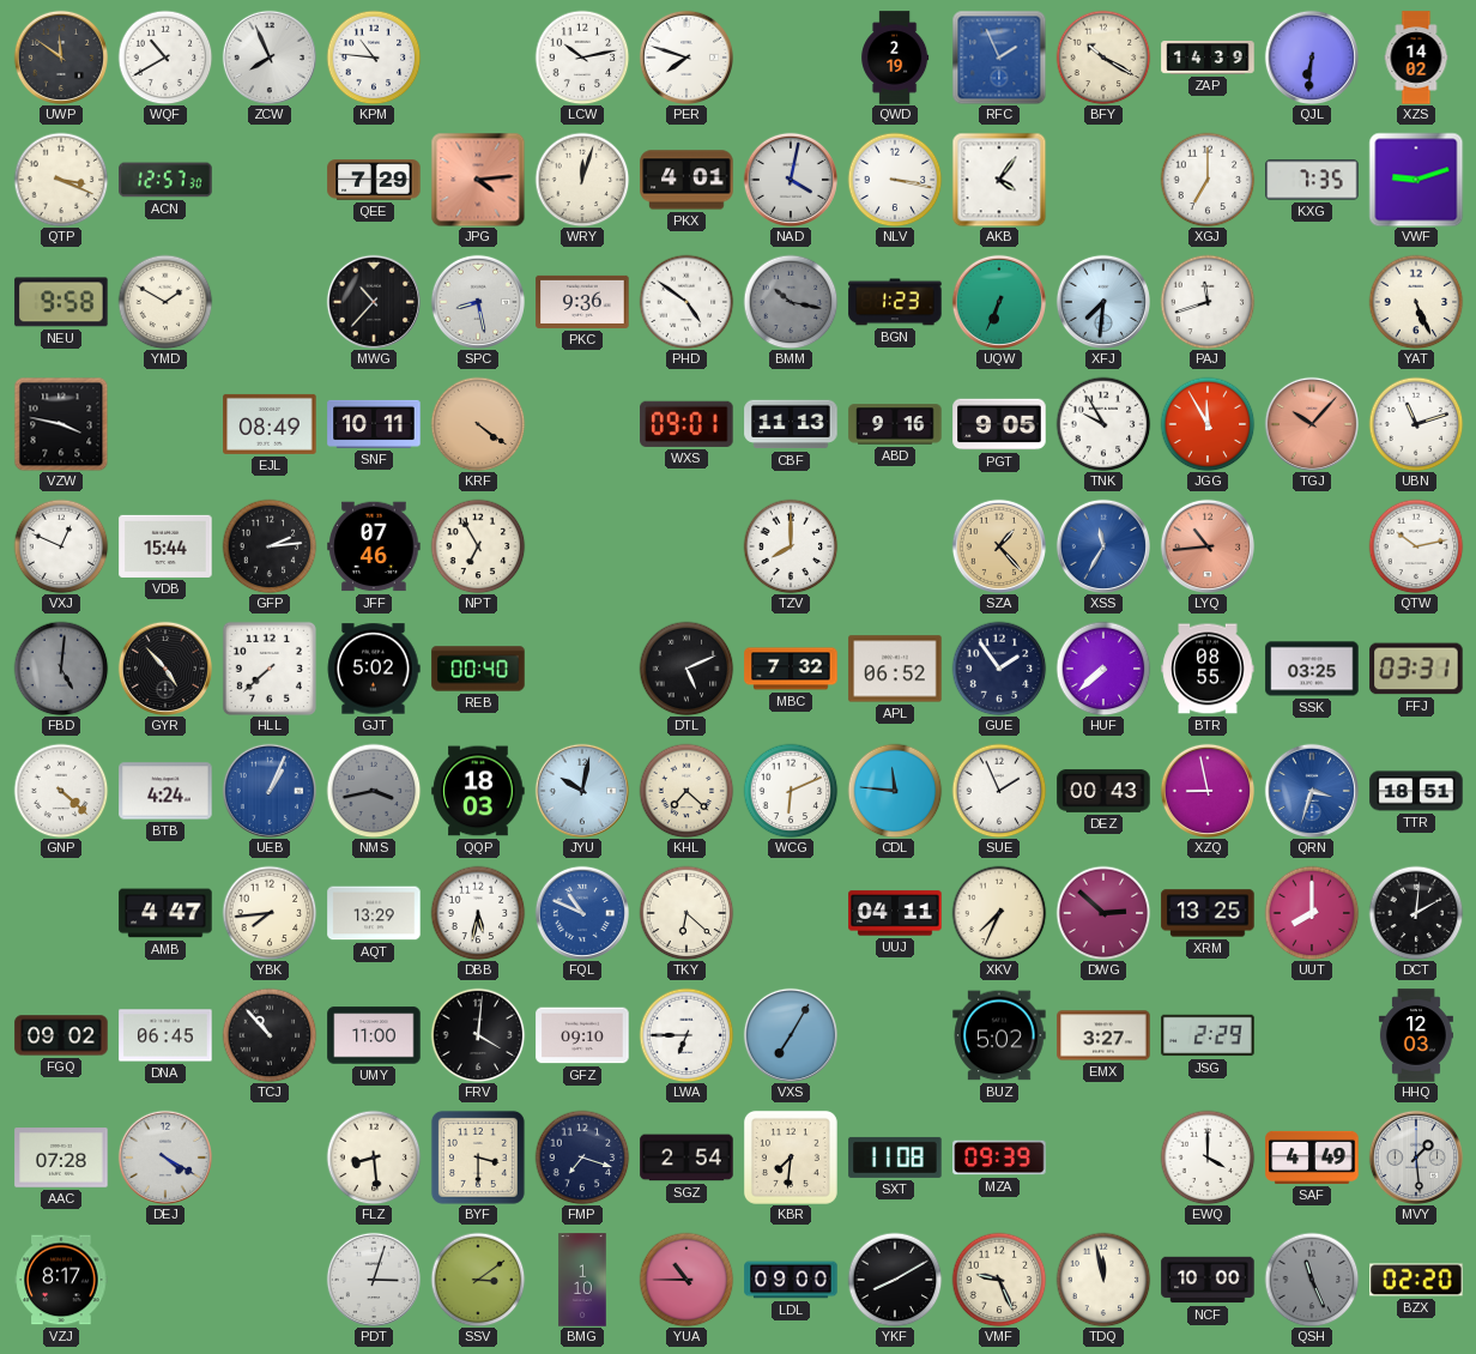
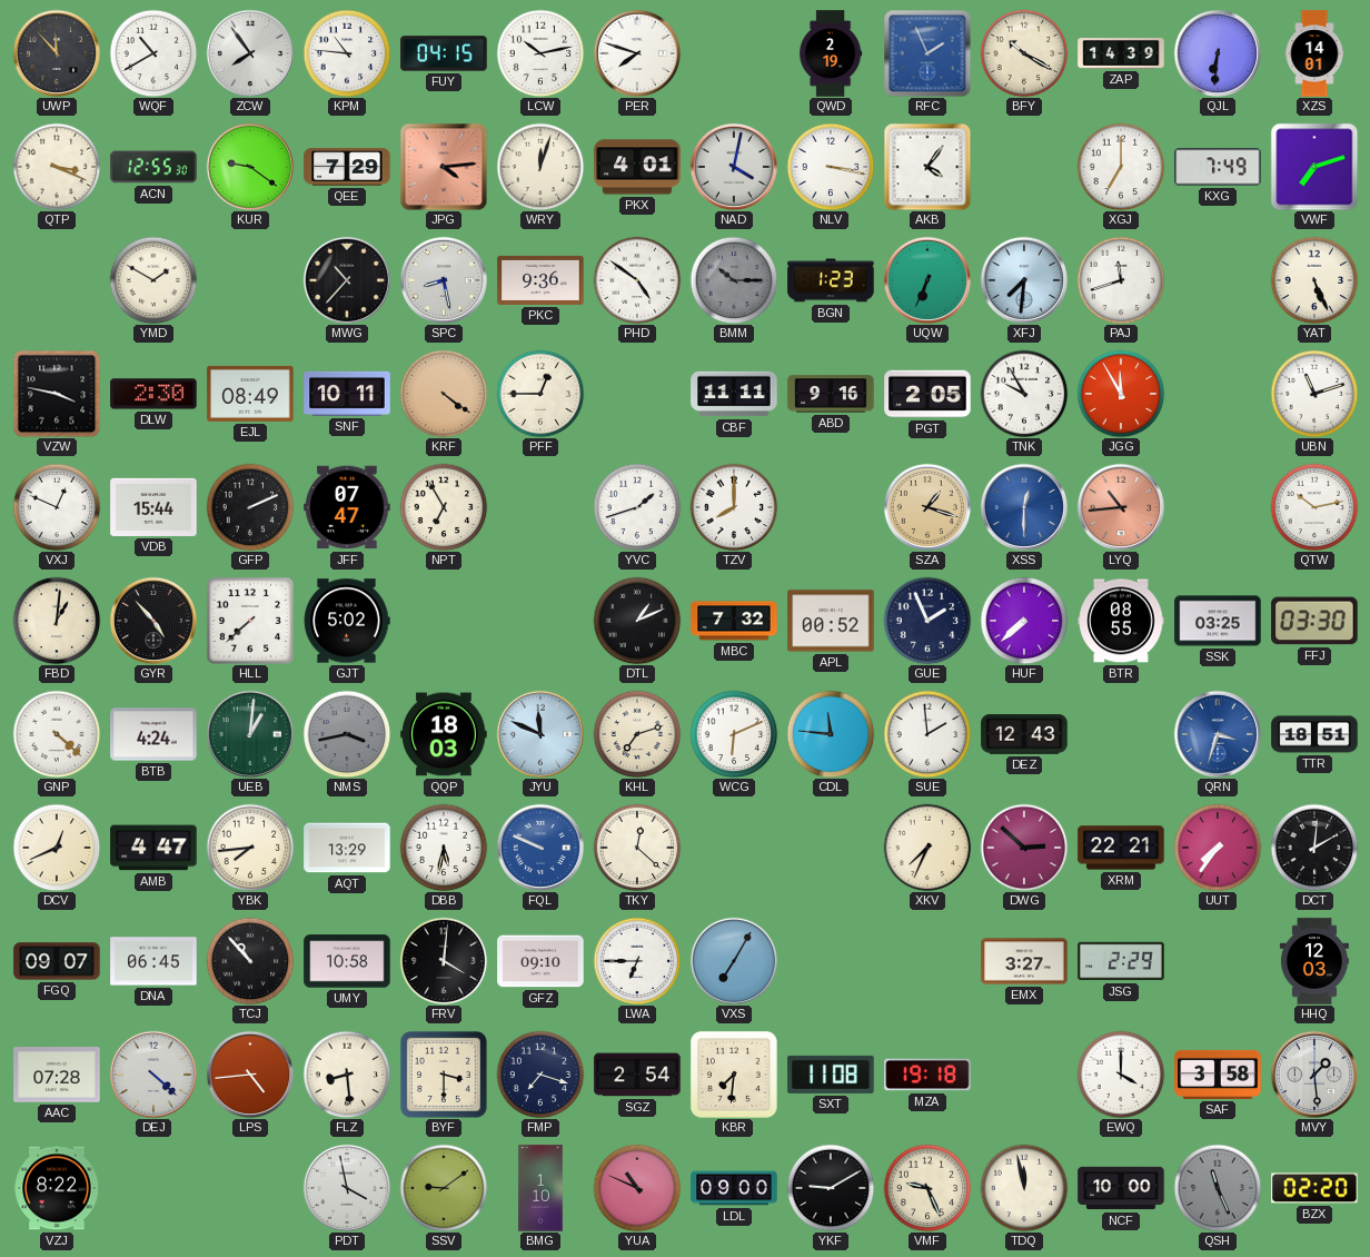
UWP: 11:51 -> 11:53
ZCW: 7:56 -> 7:54
FUY: none -> 04:15
XZS: 14:02 -> 14:01
ACN: 12:57 -> 12:55
KUR: none -> 9:21
KXG: 7:35 -> 7:49
VWF: 9:12 -> 7:12
NEU: 9:58 -> none
BMM: 10:17 -> 10:15
DLW: none -> 2:30
PFF: none -> 12:45
WXS: 09:01 -> none
CBF: 11:13 -> 11:11
PGT: 9:05 -> 2:05
TGJ: 10:07 -> none
GFP: 2:14 -> 2:11
JFF: 07:46 -> 07:47
YVC: none -> 1:42
SZA: 1:23 -> 1:18
XSS: 11:35 -> 12:30
FBD: 5:01 -> 1:01
FBD dial: grey -> cream
REB: 00:40 -> none
DTL: 5:11 -> 1:11
APL: 06:52 -> 00:52
GUE: 1:54 -> 1:56
FFJ: 03:31 -> 03:30
UEB: 1:04 -> 1:01
UEB dial: blue -> green
JYU: 10:02 -> 11:49
KHL: 7:22 -> 7:12
SUE: 1:56 -> 1:59
DEZ: 00:43 -> 12:43
XZQ: 8:58 -> none
DCV: none -> 12:41
FQL: 10:49 -> 9:49
TKY: 6:22 -> 12:22
UUJ: 04:11 -> none
XRM: 13:25 -> 22:21
UUT: 8:00 -> 7:36
FGQ: 09:02 -> 09:07
UMY: 11:00 -> 10:58
BUZ: 5:02 -> none
DEJ: 4:20 -> 4:22
LPS: none -> 4:44
MZA: 09:39 -> 19:18
SAF: 4:49 -> 3:58
VZJ: 8:17 -> 8:22
PDT: 3:03 -> 3:58
SSV: 3:09 -> 9:09
YUA: 10:45 -> 10:49
YKF: 8:10 -> 9:10
